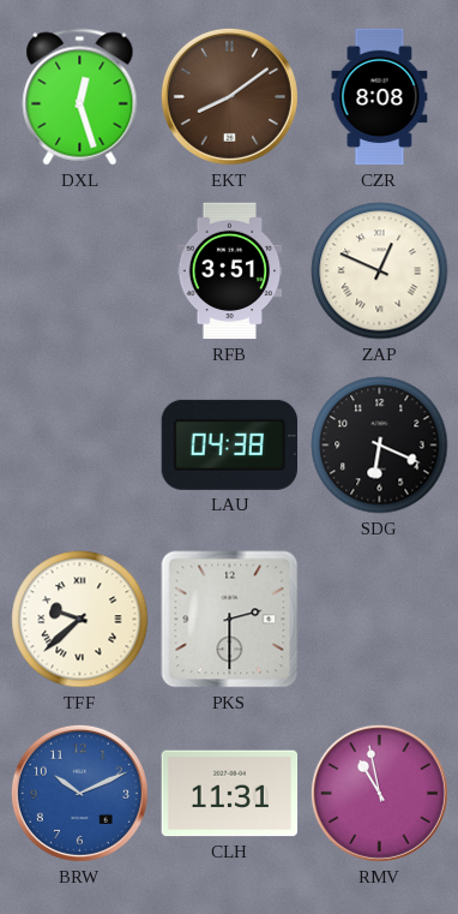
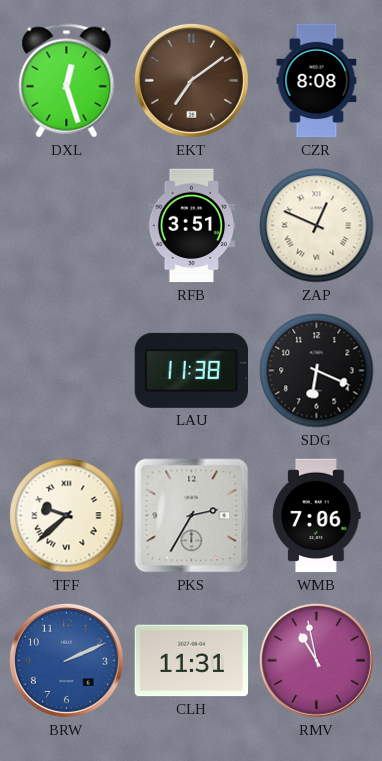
EKT: 8:09 -> 7:09
LAU: 04:38 -> 11:38
PKS: 2:30 -> 2:35
WMB: none -> 7:06
BRW: 10:11 -> 2:11
